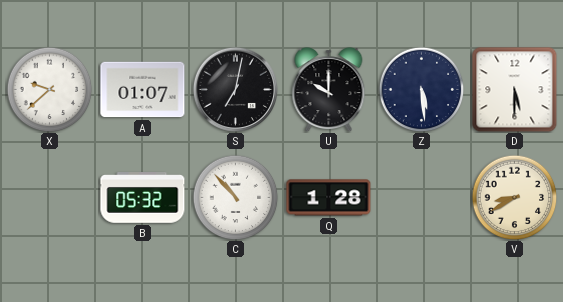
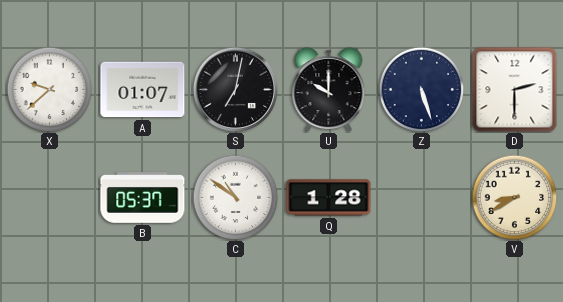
Z: 5:29 -> 5:27
D: 5:30 -> 2:30
B: 05:32 -> 05:37
C: 10:53 -> 10:51
